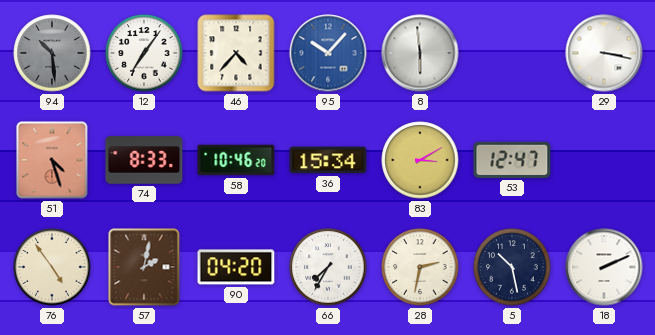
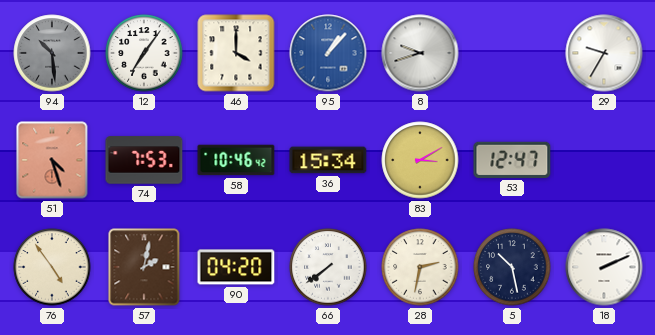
46: 4:37 -> 4:00
95: 10:07 -> 1:07
8: 5:59 -> 9:42
29: 3:17 -> 9:35
74: 8:33 -> 7:53
58: 10:46:20 -> 10:46:42
66: 7:35 -> 7:39
